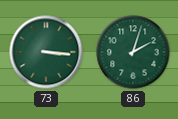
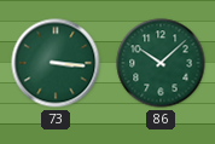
86: 2:03 -> 10:08
